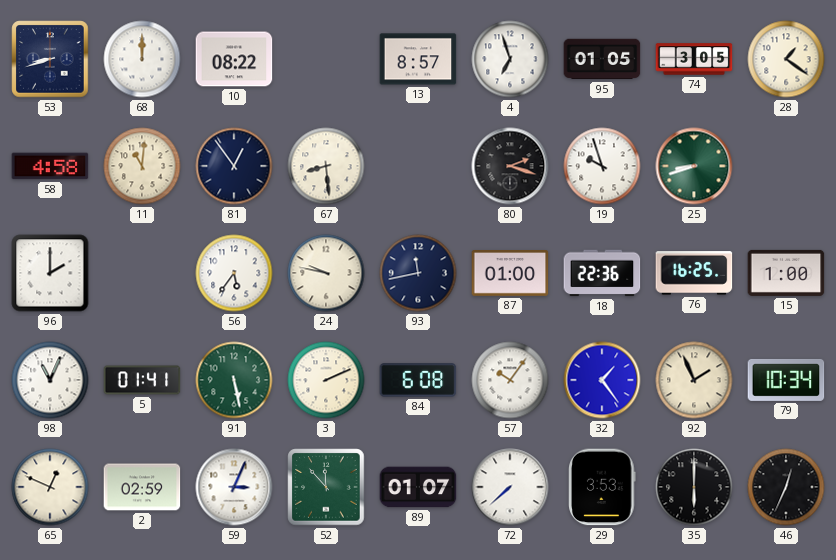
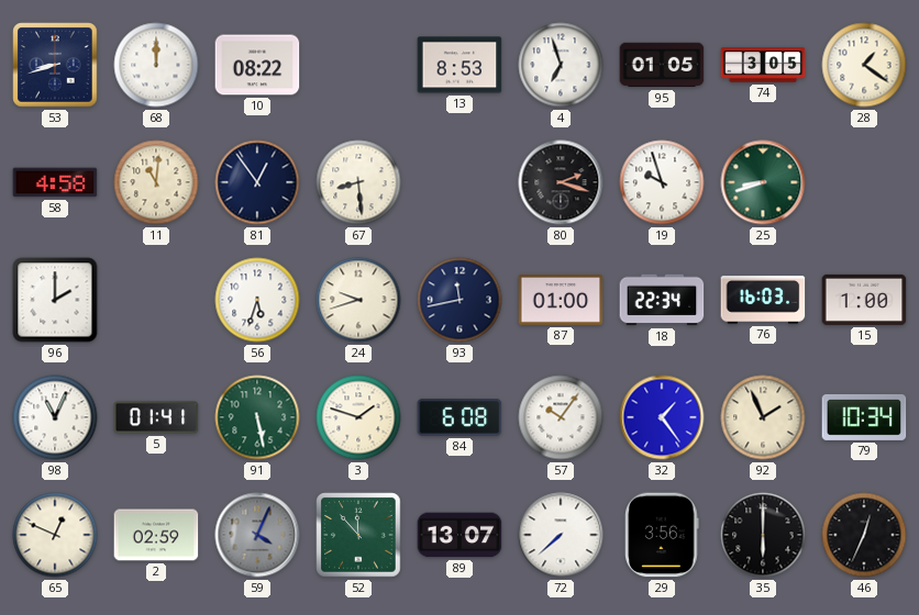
13: 8:57 -> 8:53
56: 5:36 -> 5:33
24: 9:47 -> 9:42
18: 22:36 -> 22:34
76: 16:25 -> 16:03
3: 2:11 -> 1:48
59: 3:04 -> 4:04
59 dial: white -> grey
89: 01:07 -> 13:07
29: 3:53 -> 3:56
